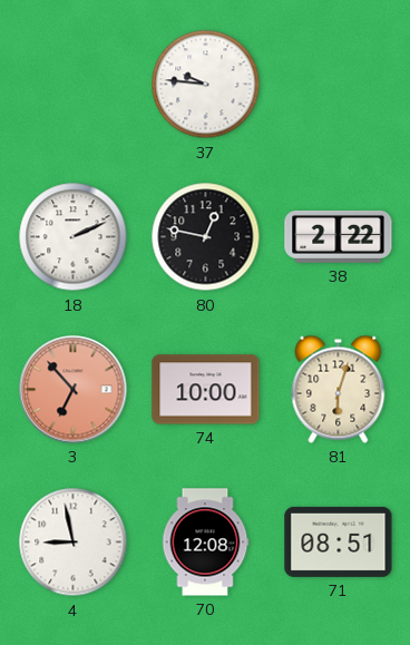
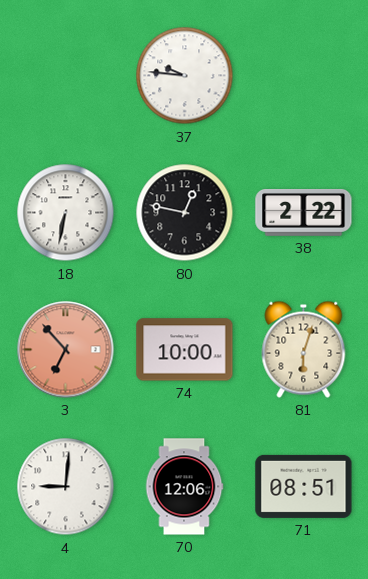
18: 2:11 -> 6:32
4: 8:58 -> 9:01
70: 12:08 -> 12:06
